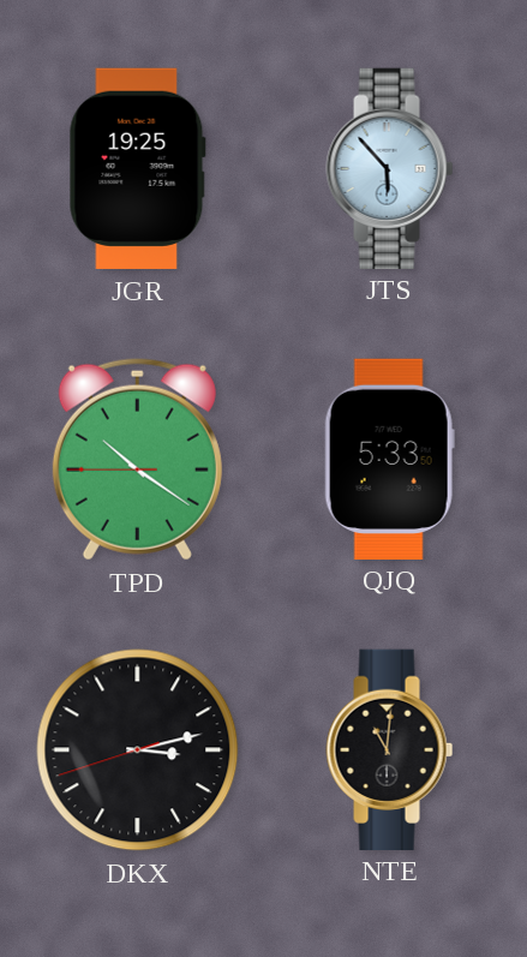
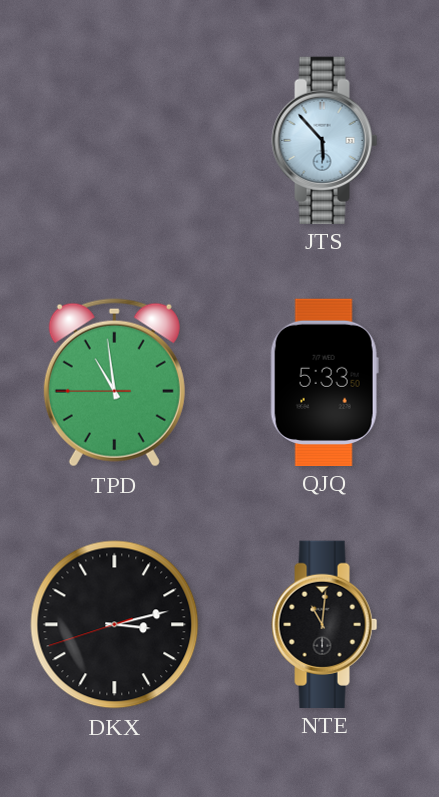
JGR: 19:25 -> none
TPD: 10:20 -> 10:58
